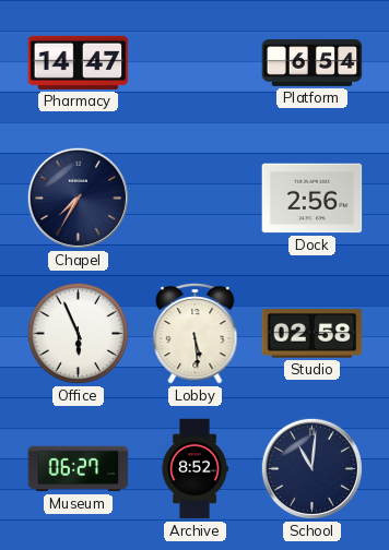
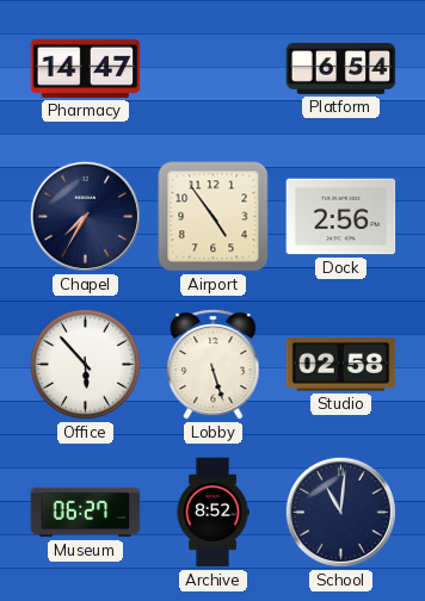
Airport: none -> 4:54
Office: 5:56 -> 5:53
Lobby: 5:29 -> 5:27
